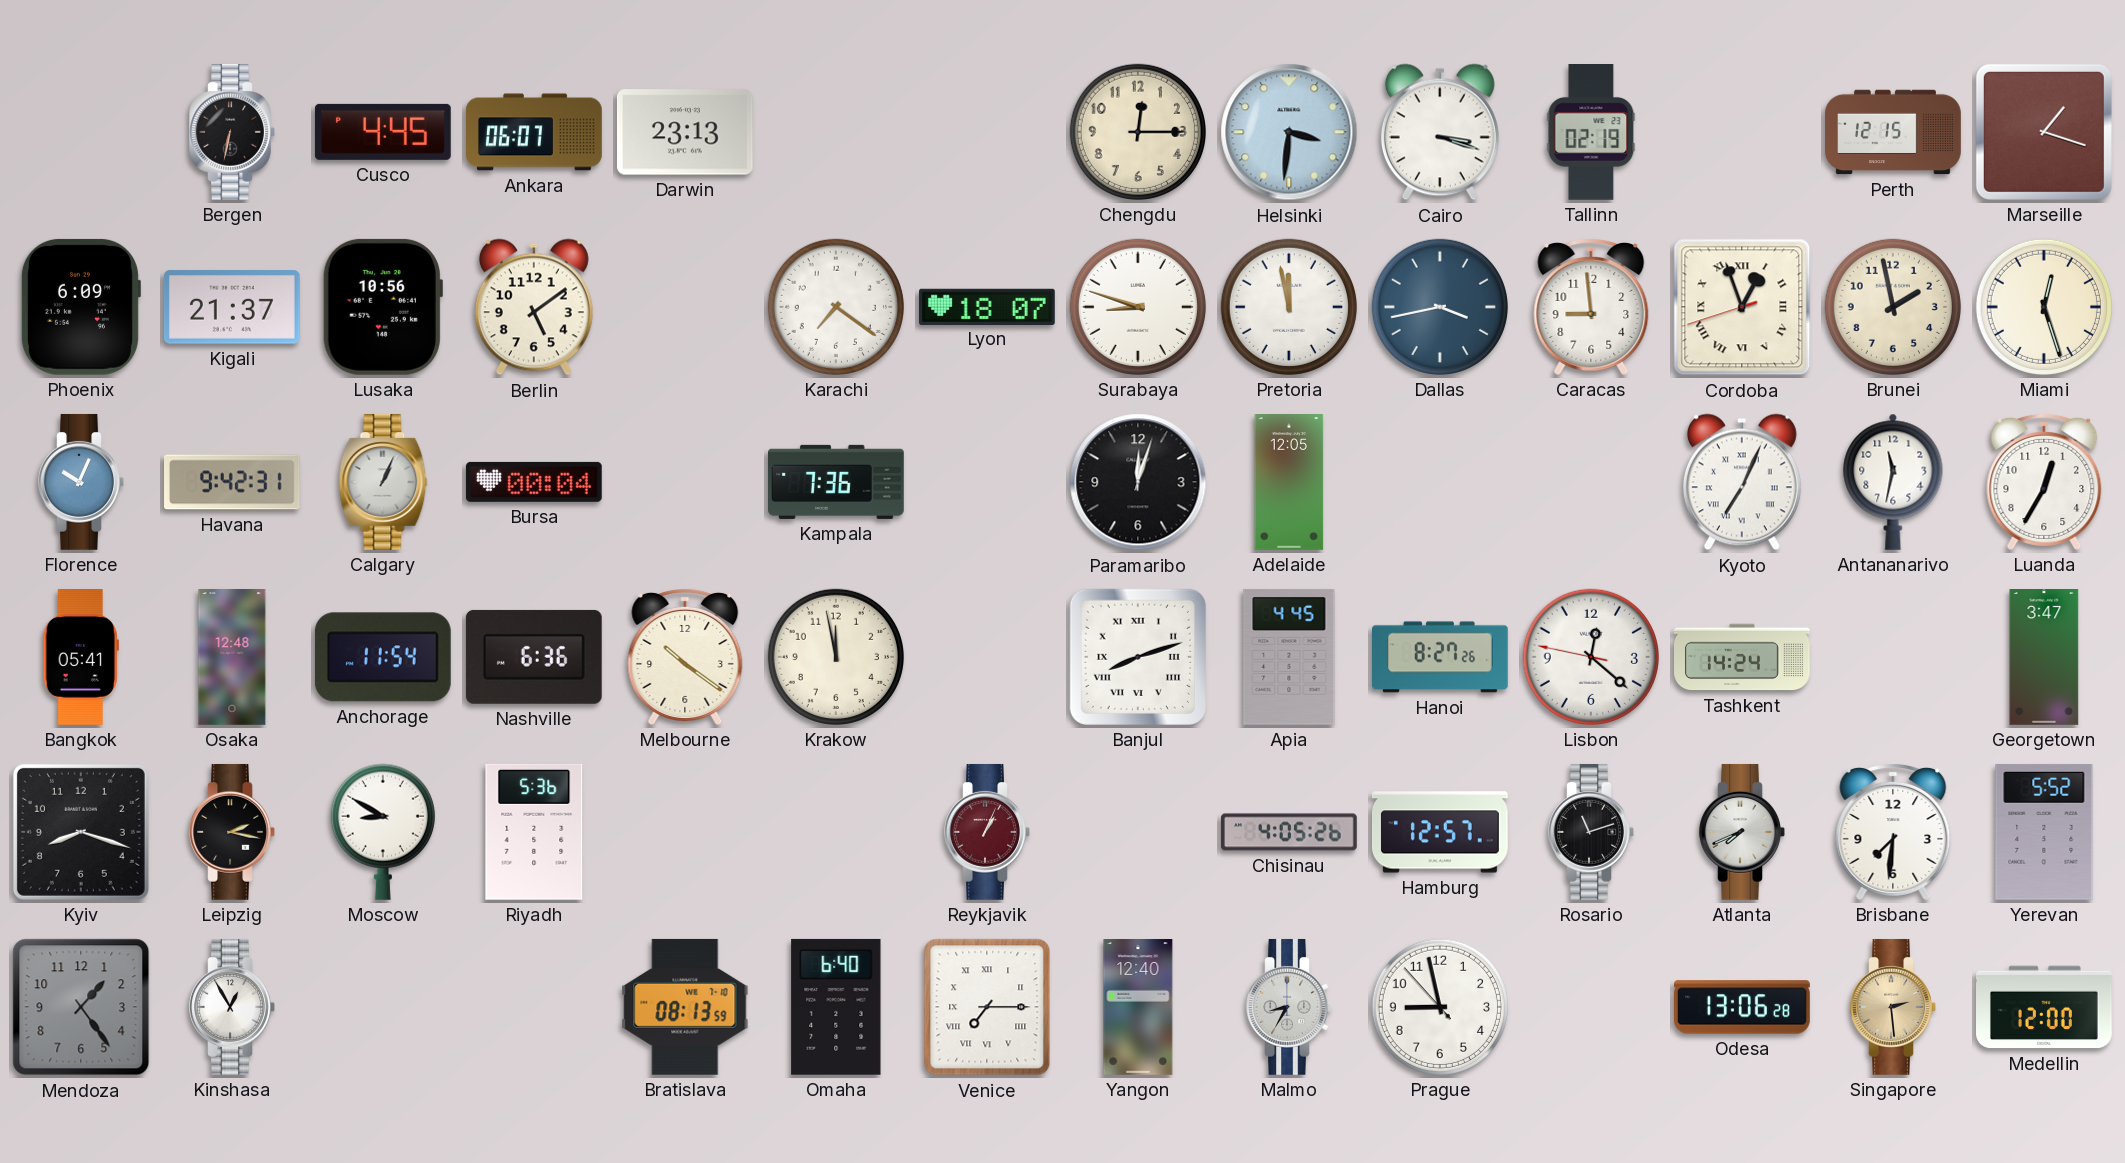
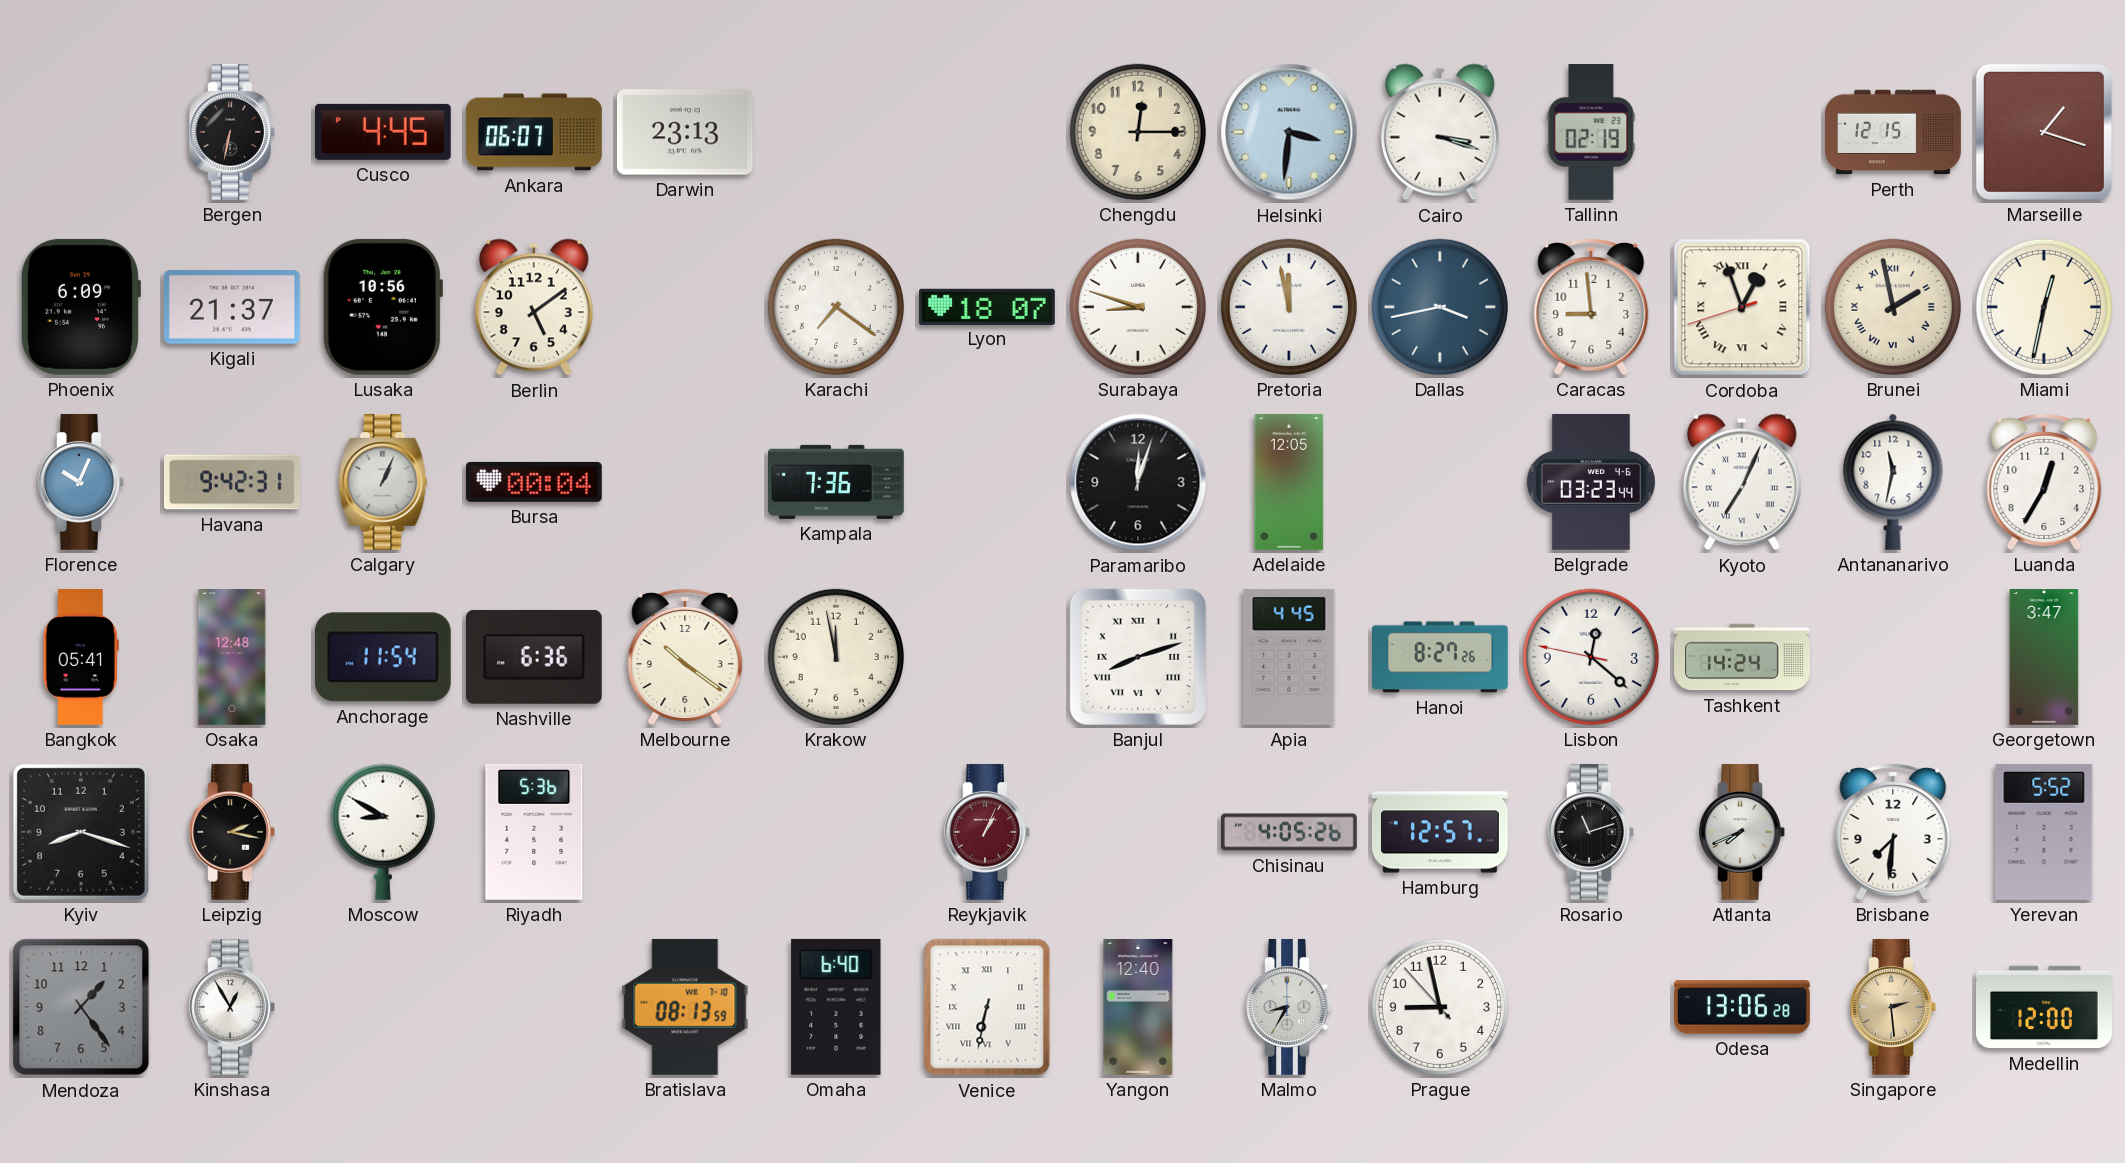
Brunei numerals: Arabic -> Roman
Miami: 12:27 -> 12:32
Belgrade: none -> 03:23
Venice: 7:15 -> 6:32
